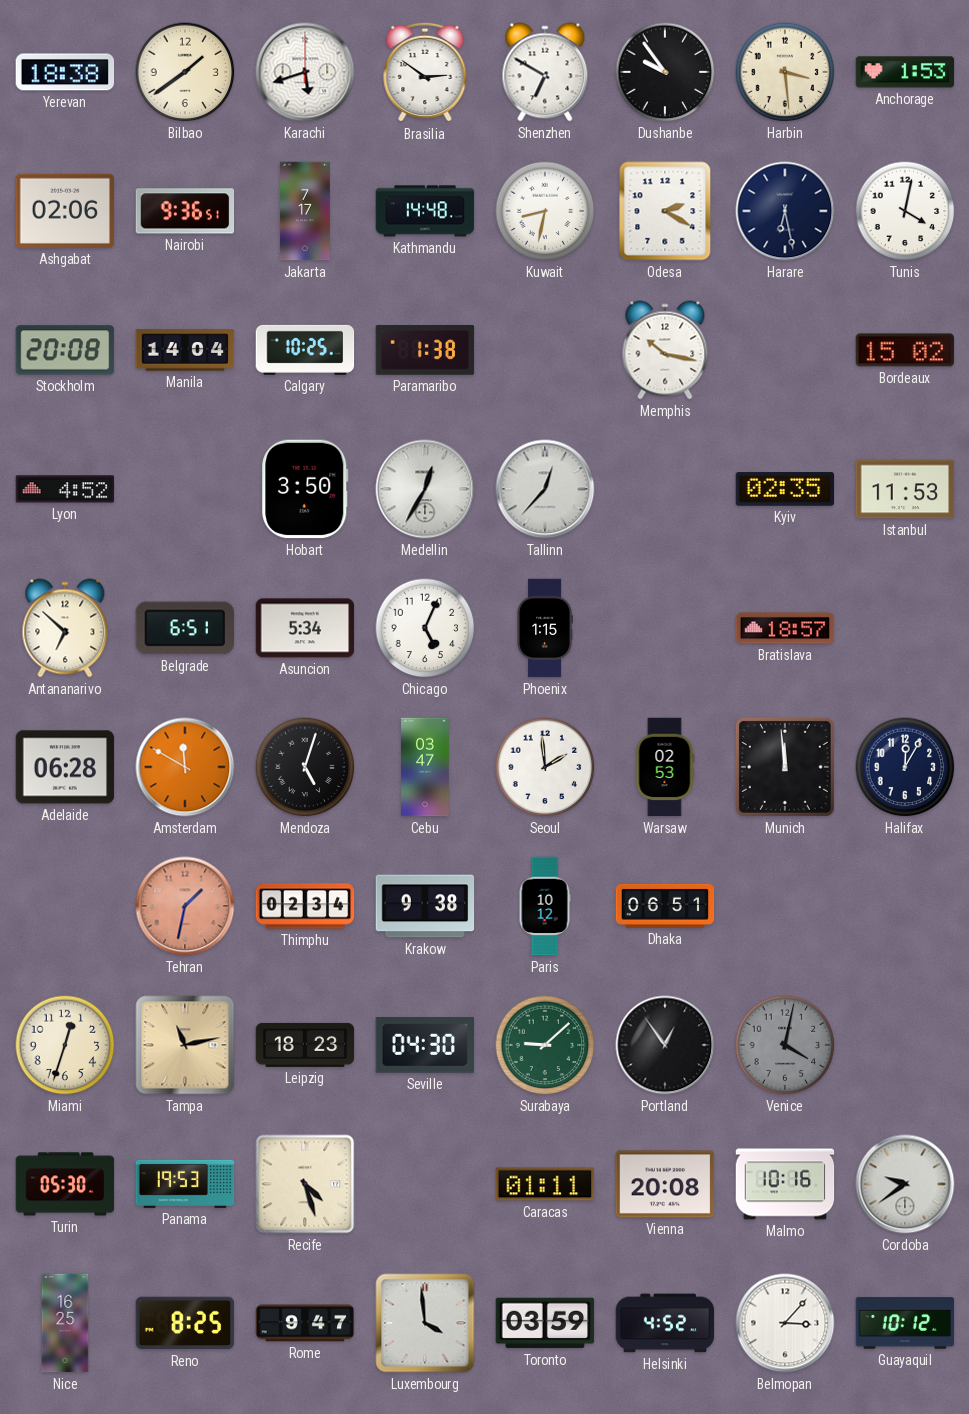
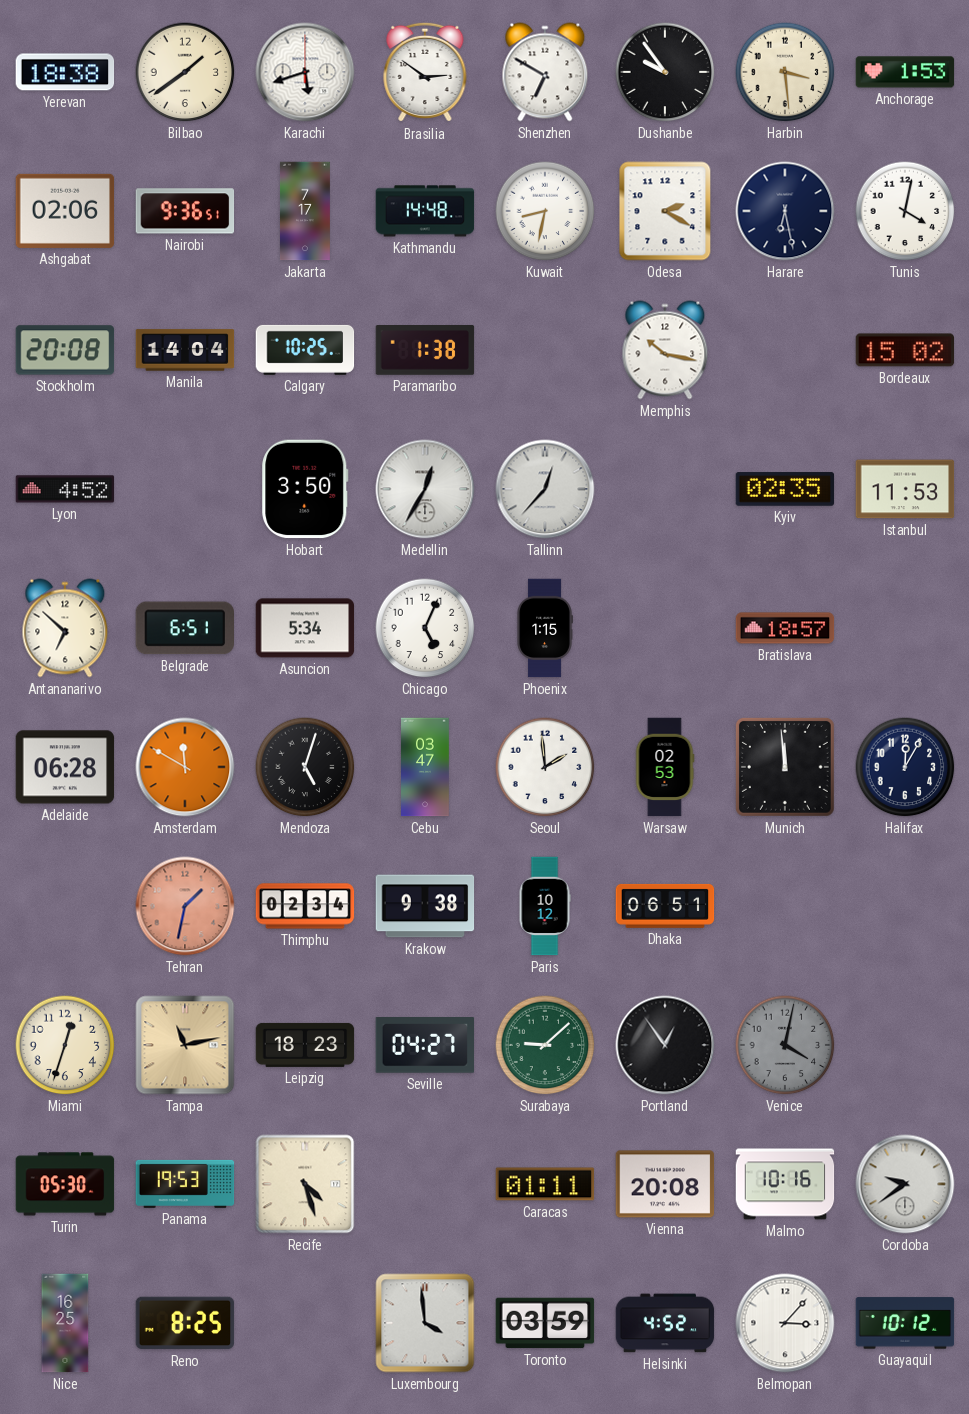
Seville: 04:30 -> 04:27
Rome: 9:47 -> none
